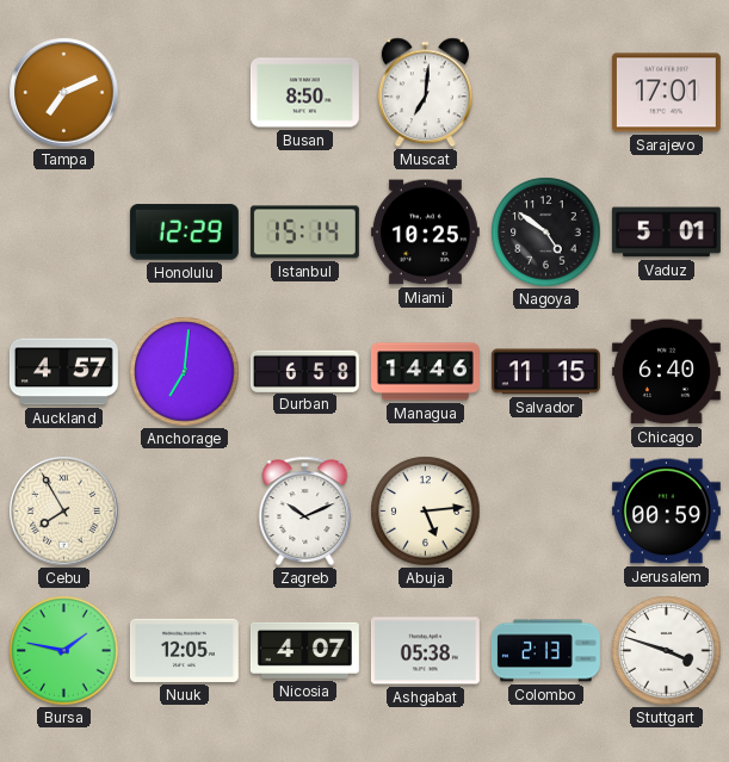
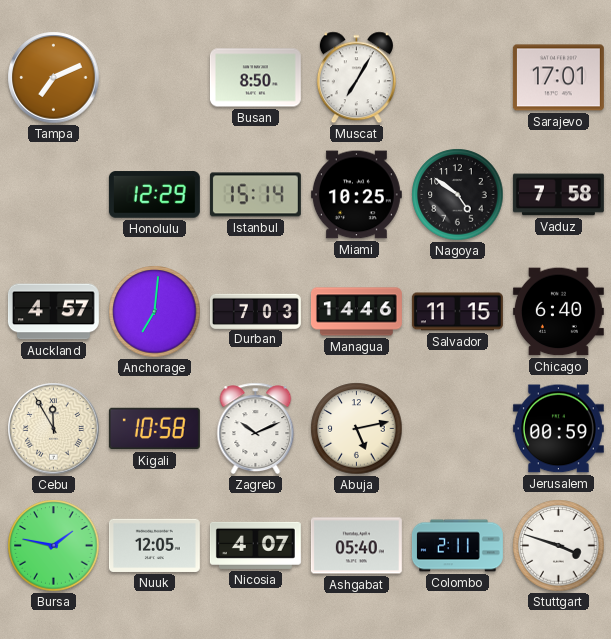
Muscat: 7:01 -> 7:05
Vaduz: 5:01 -> 7:58
Durban: 6:58 -> 7:03
Cebu: 7:55 -> 11:55
Kigali: none -> 10:58
Abuja: 5:14 -> 5:13
Ashgabat: 05:38 -> 05:40
Colombo: 2:13 -> 2:11
